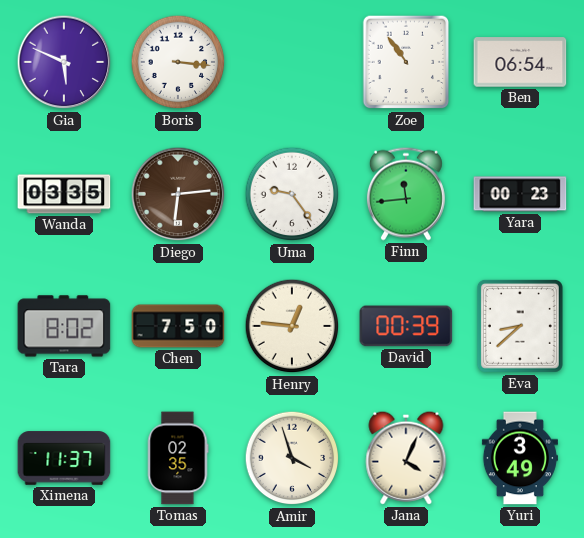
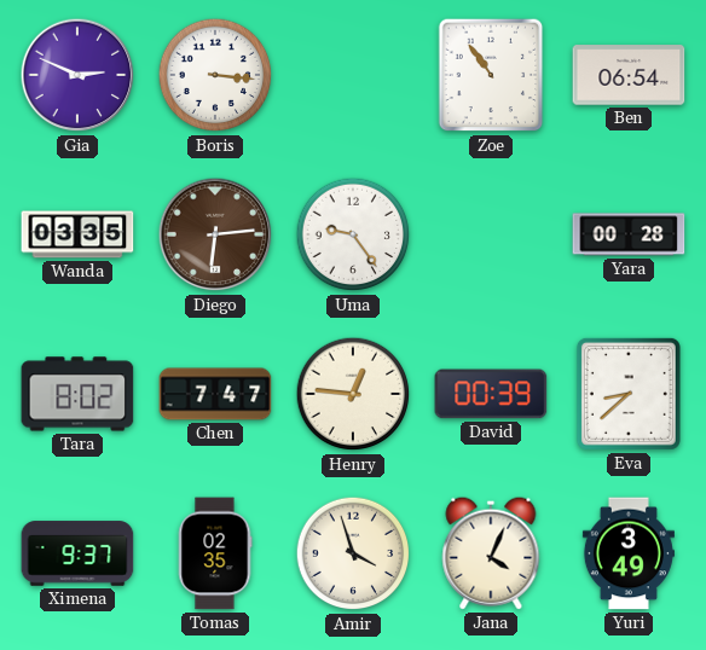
Gia: 5:49 -> 2:49
Finn: 11:44 -> none
Yara: 00:23 -> 00:28
Chen: 7:50 -> 7:47
Ximena: 11:37 -> 9:37
